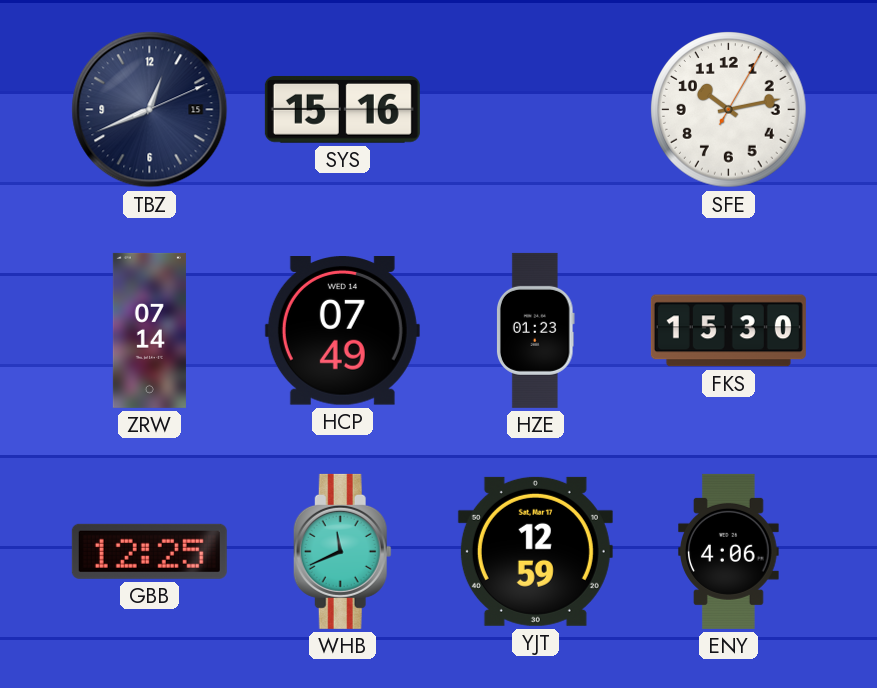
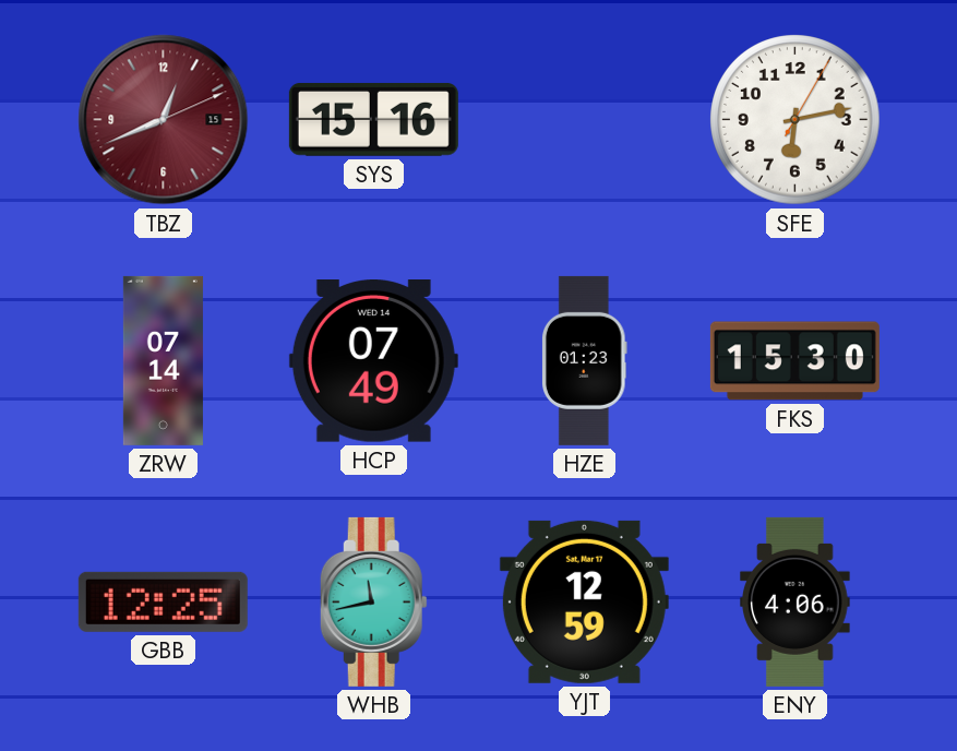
TBZ dial: navy -> burgundy
SFE: 10:13 -> 6:13
WHB: 11:41 -> 11:43
